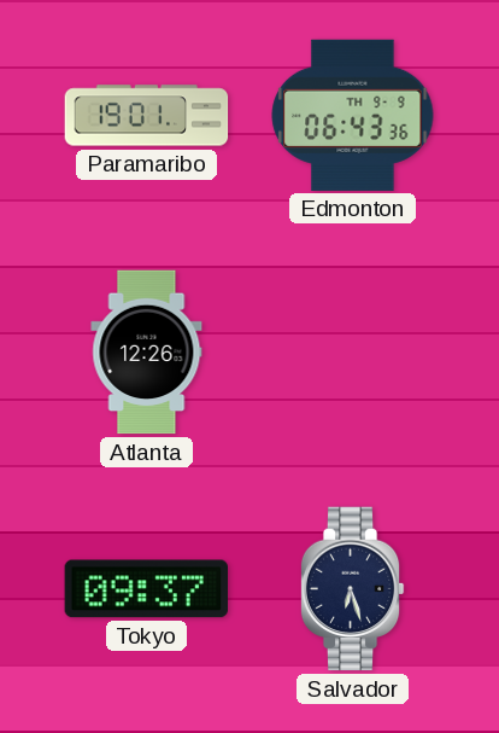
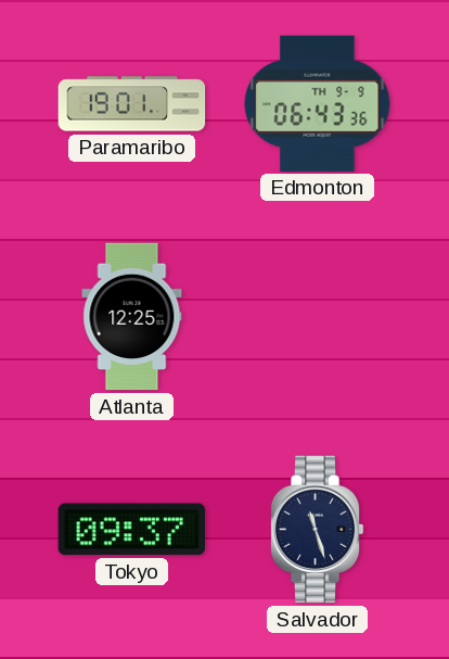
Atlanta: 12:26 -> 12:25
Salvador: 6:27 -> 11:27
